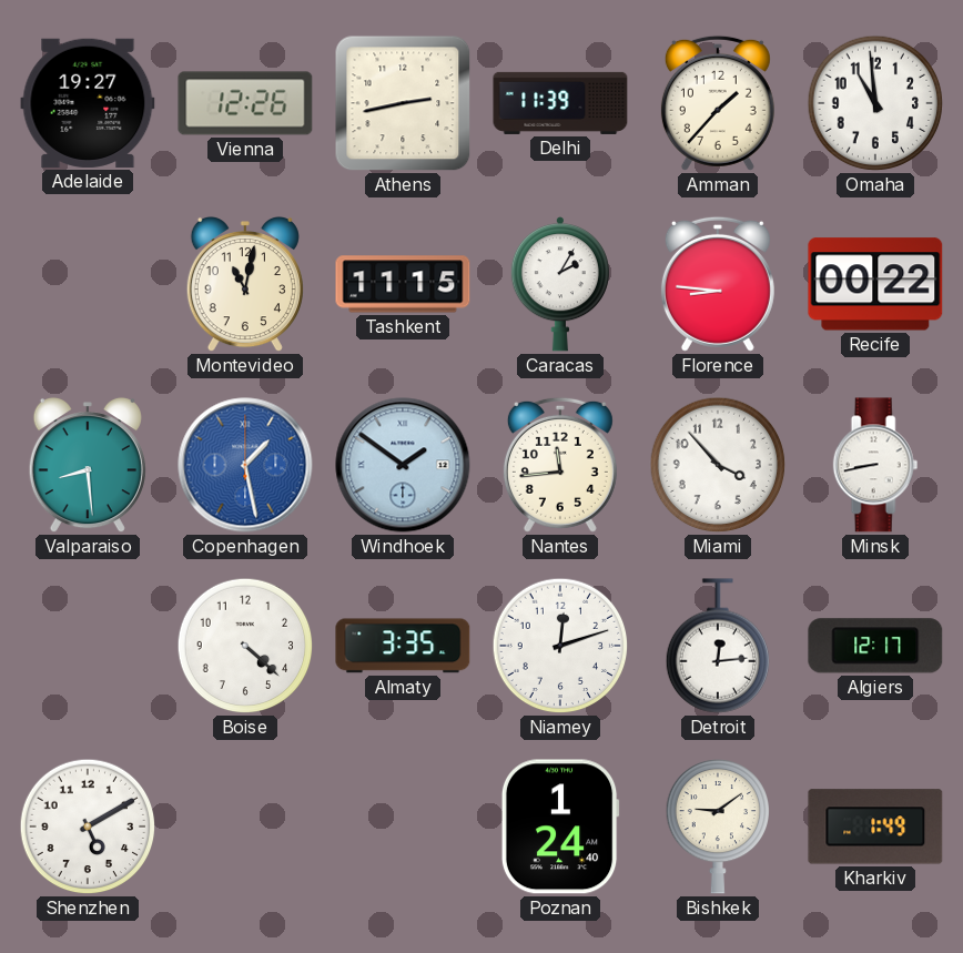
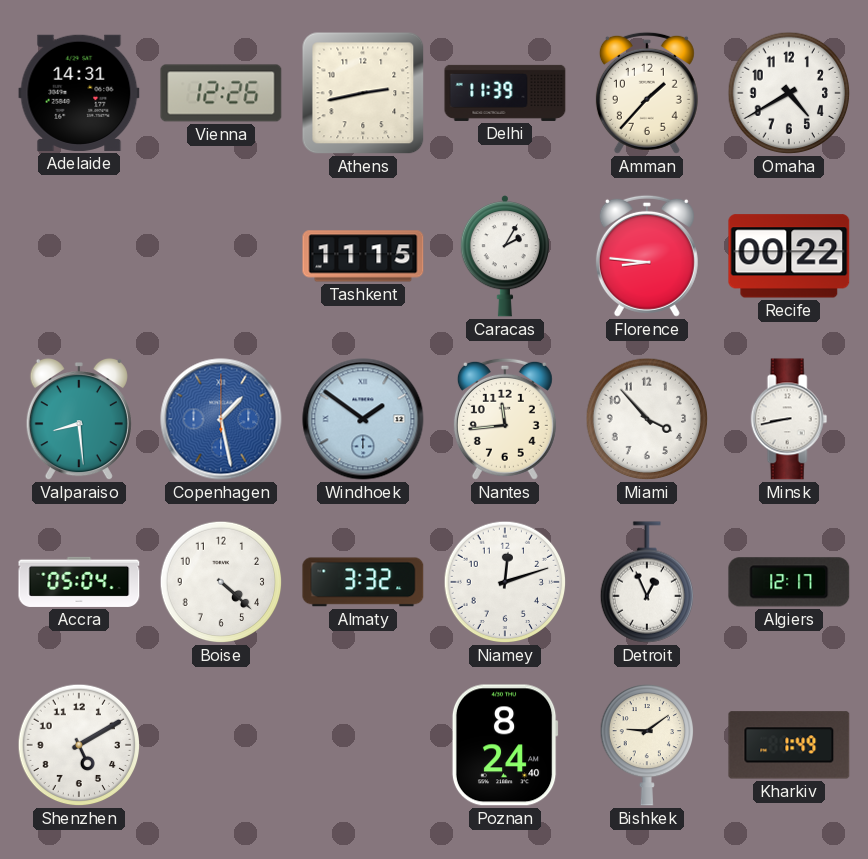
Adelaide: 19:27 -> 14:31
Omaha: 10:59 -> 4:40
Montevideo: 11:02 -> none
Accra: none -> 05:04
Almaty: 3:35 -> 3:32
Detroit: 12:14 -> 12:56
Poznan: 1:24 -> 8:24
